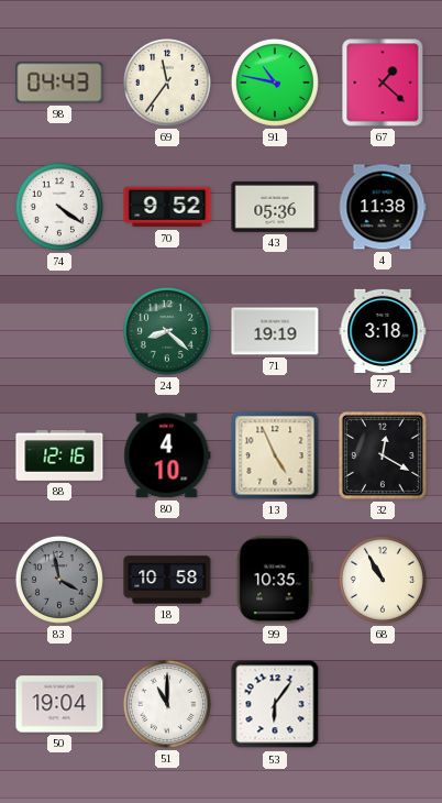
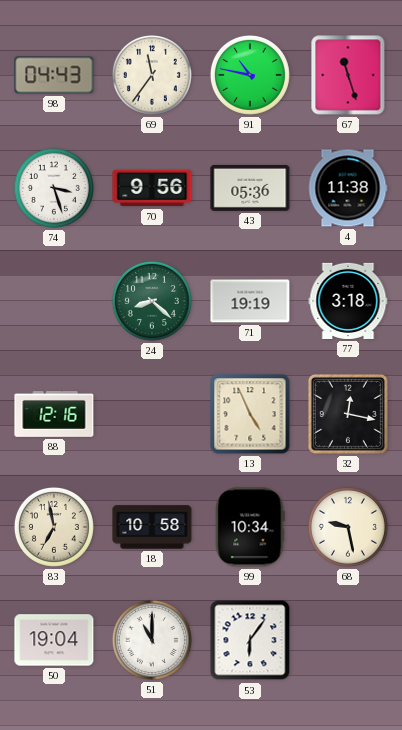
67: 1:22 -> 11:27
74: 4:21 -> 3:27
70: 9:52 -> 9:56
80: 4:10 -> none
32: 12:20 -> 12:17
83: 3:58 -> 6:58
83 dial: grey -> cream
99: 10:35 -> 10:34
68: 10:55 -> 9:28
